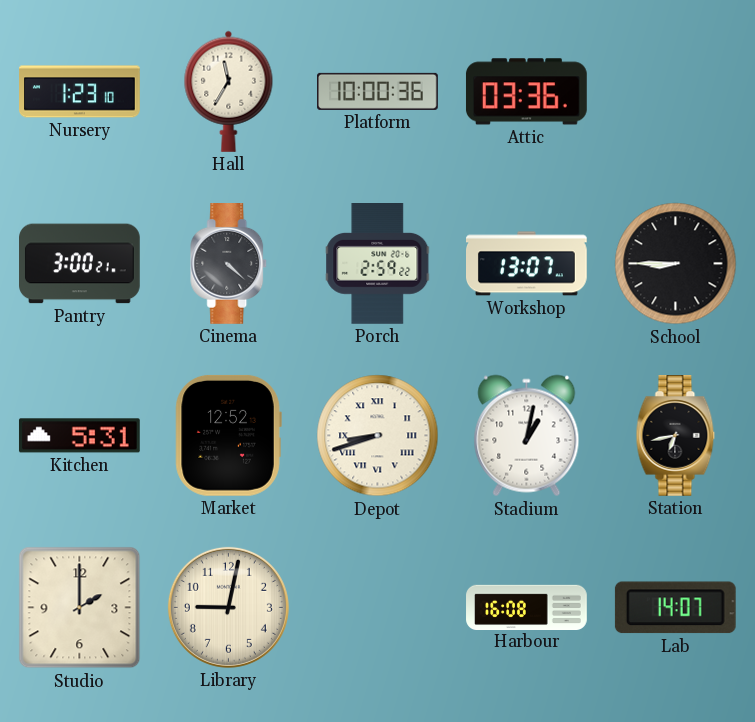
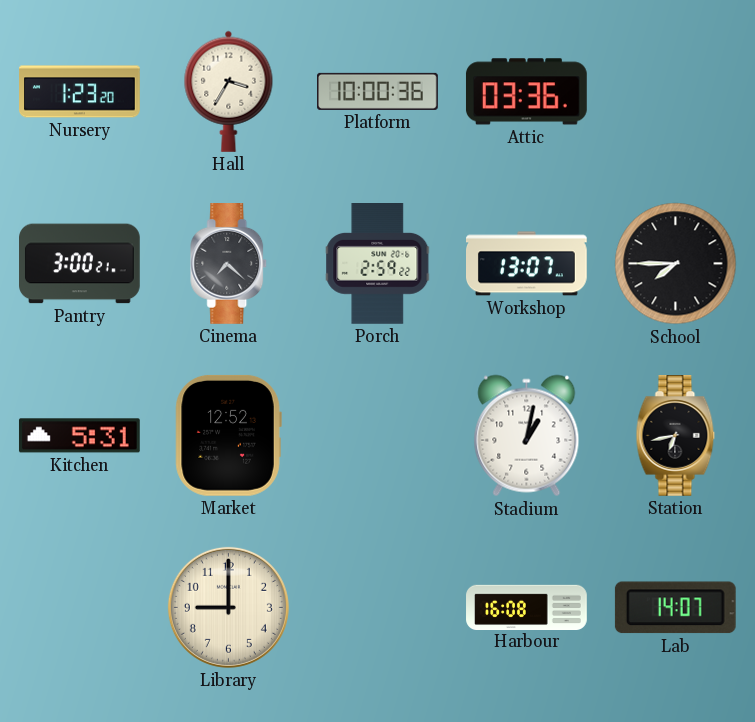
Nursery: 1:23:10 -> 1:23:20
Hall: 11:35 -> 3:35
Cinema: 4:22 -> 7:22
School: 8:45 -> 7:45
Depot: 8:42 -> none
Studio: 2:00 -> none
Library: 9:02 -> 9:00
